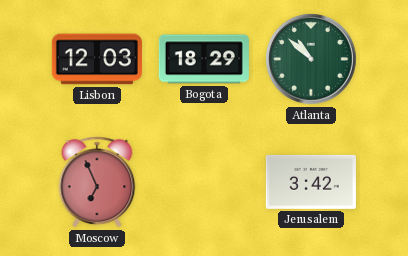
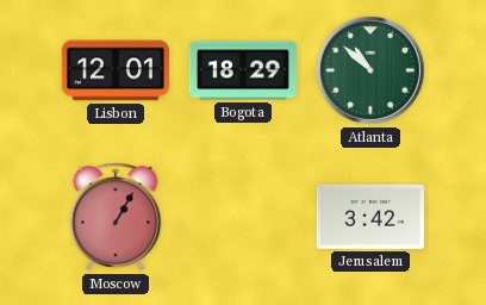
Lisbon: 12:03 -> 12:01
Moscow: 6:56 -> 1:05
